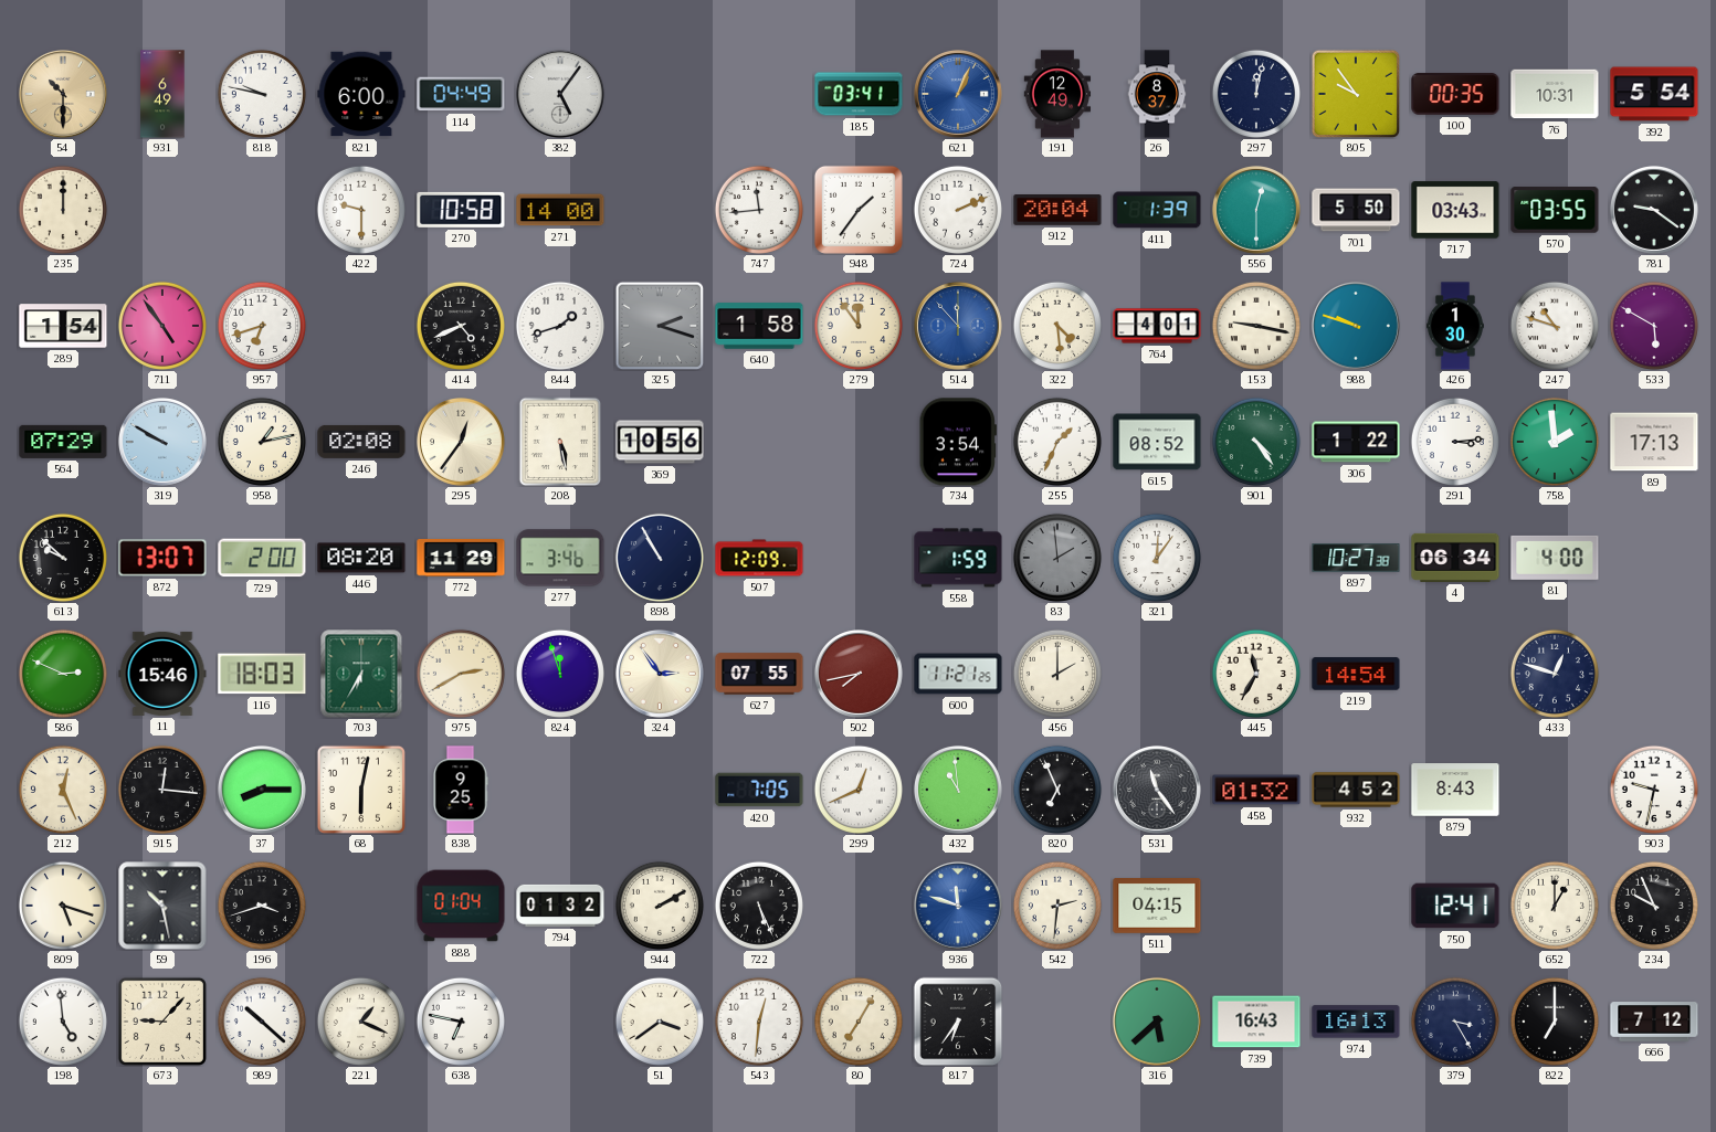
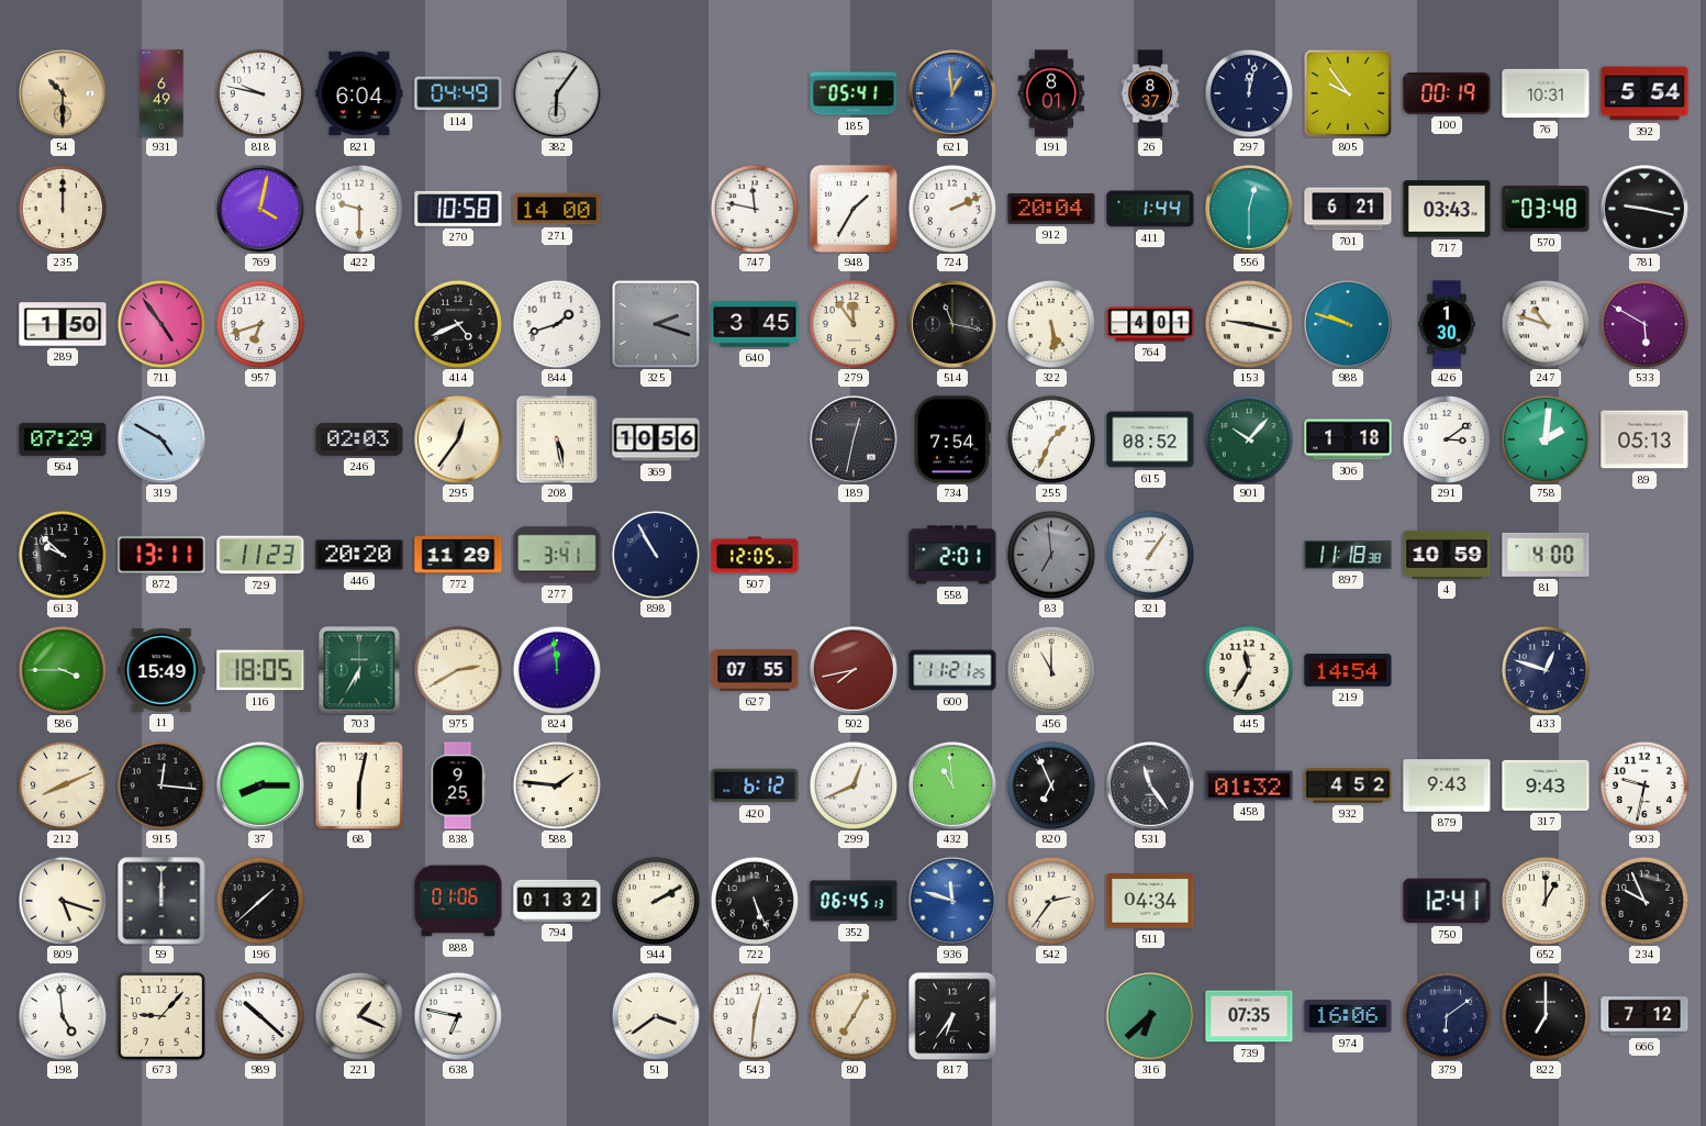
821: 6:00 -> 6:04
382: 5:06 -> 6:06
185: 03:41 -> 05:41
621: 1:04 -> 12:59
191: 12:49 -> 8:01
100: 00:35 -> 00:19
769: none -> 4:02
747: 11:44 -> 11:47
948: 1:36 -> 1:35
411: 1:39 -> 1:44
701: 5:50 -> 6:21
570: 03:55 -> 03:48
781: 9:21 -> 9:17
289: 1:54 -> 1:50
640: 1:58 -> 3:45
514: 11:53 -> 11:17
514 dial: blue -> black
322: 4:29 -> 5:29
319: 9:50 -> 4:50
958: 1:13 -> none
246: 02:08 -> 02:03
189: none -> 12:32
734: 3:54 -> 7:54
901: 4:24 -> 10:07
306: 1:22 -> 1:18
291: 3:14 -> 3:09
758: 1:59 -> 2:01
89: 17:13 -> 05:13
872: 13:07 -> 13:11
729: 2:00 -> 11:23
446: 08:20 -> 20:20
277: 3:46 -> 3:41
507: 12:09 -> 12:05
558: 1:59 -> 2:01
83: 1:59 -> 6:59
321: 12:06 -> 1:06
897: 10:27 -> 11:18
4: 06:34 -> 10:59
586: 2:49 -> 3:45
11: 15:46 -> 15:49
116: 18:03 -> 18:05
824: 11:57 -> 11:59
324: 2:54 -> none
456: 2:00 -> 11:00
212: 12:26 -> 8:11
588: none -> 1:46
420: 7:05 -> 6:12
879: 8:43 -> 9:43
317: none -> 9:43
59: 10:28 -> 12:00
196: 3:42 -> 1:38
888: 01:04 -> 01:06
352: none -> 06:45
542: 2:31 -> 2:36
511: 04:15 -> 04:34
316: 5:38 -> 6:38
739: 16:43 -> 07:35
974: 16:13 -> 16:06
379: 3:25 -> 6:09
